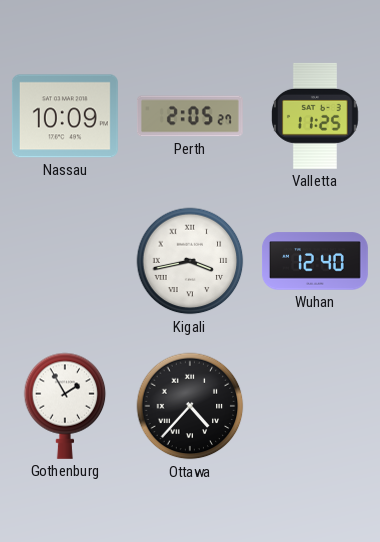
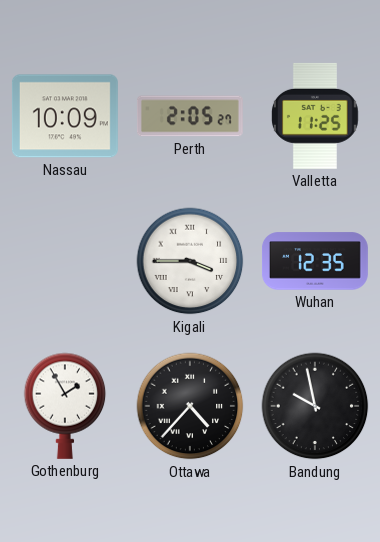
Kigali: 3:43 -> 3:45
Wuhan: 12:40 -> 12:35
Bandung: none -> 9:58
